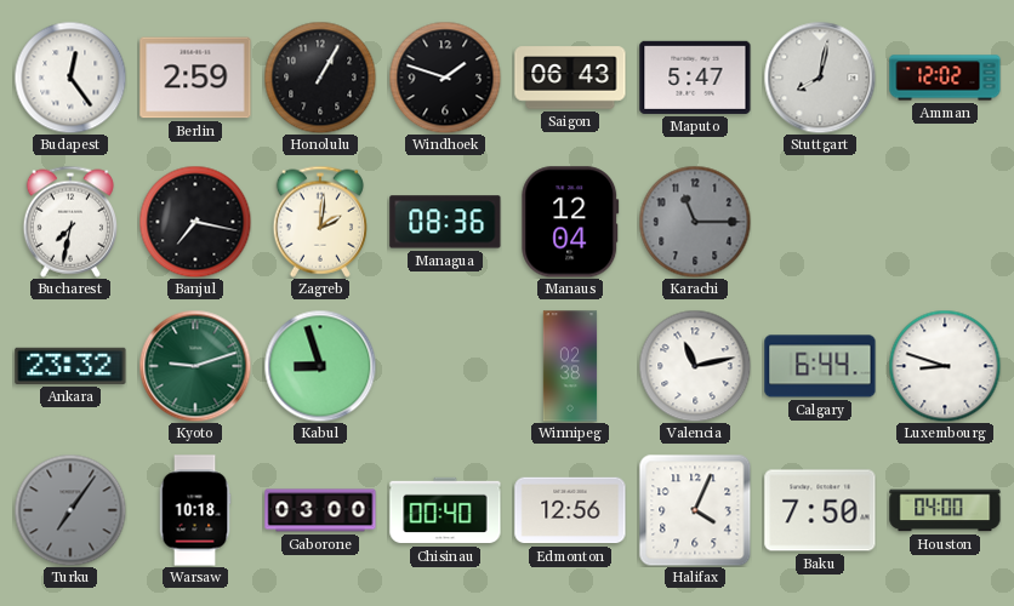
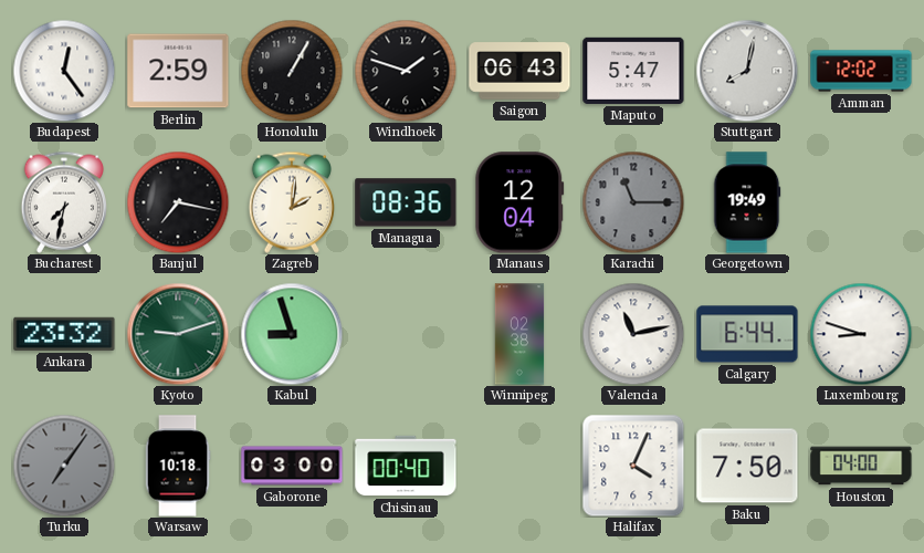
Georgetown: none -> 19:49
Edmonton: 12:56 -> none
